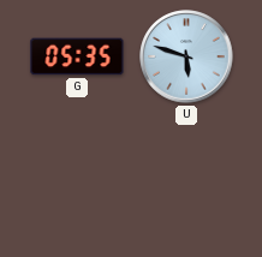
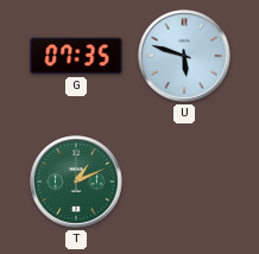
G: 05:35 -> 07:35
T: none -> 1:11
